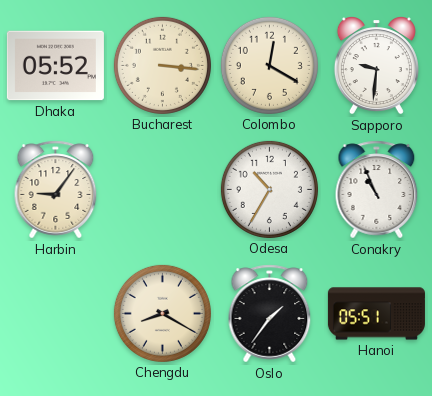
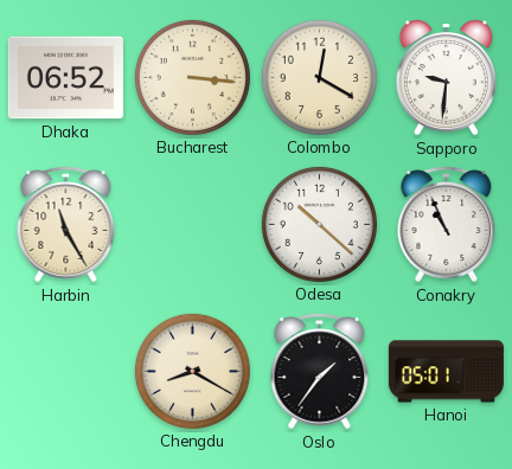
Dhaka: 05:52 -> 06:52
Harbin: 9:06 -> 11:25
Odesa: 10:35 -> 10:22
Hanoi: 05:51 -> 05:01
